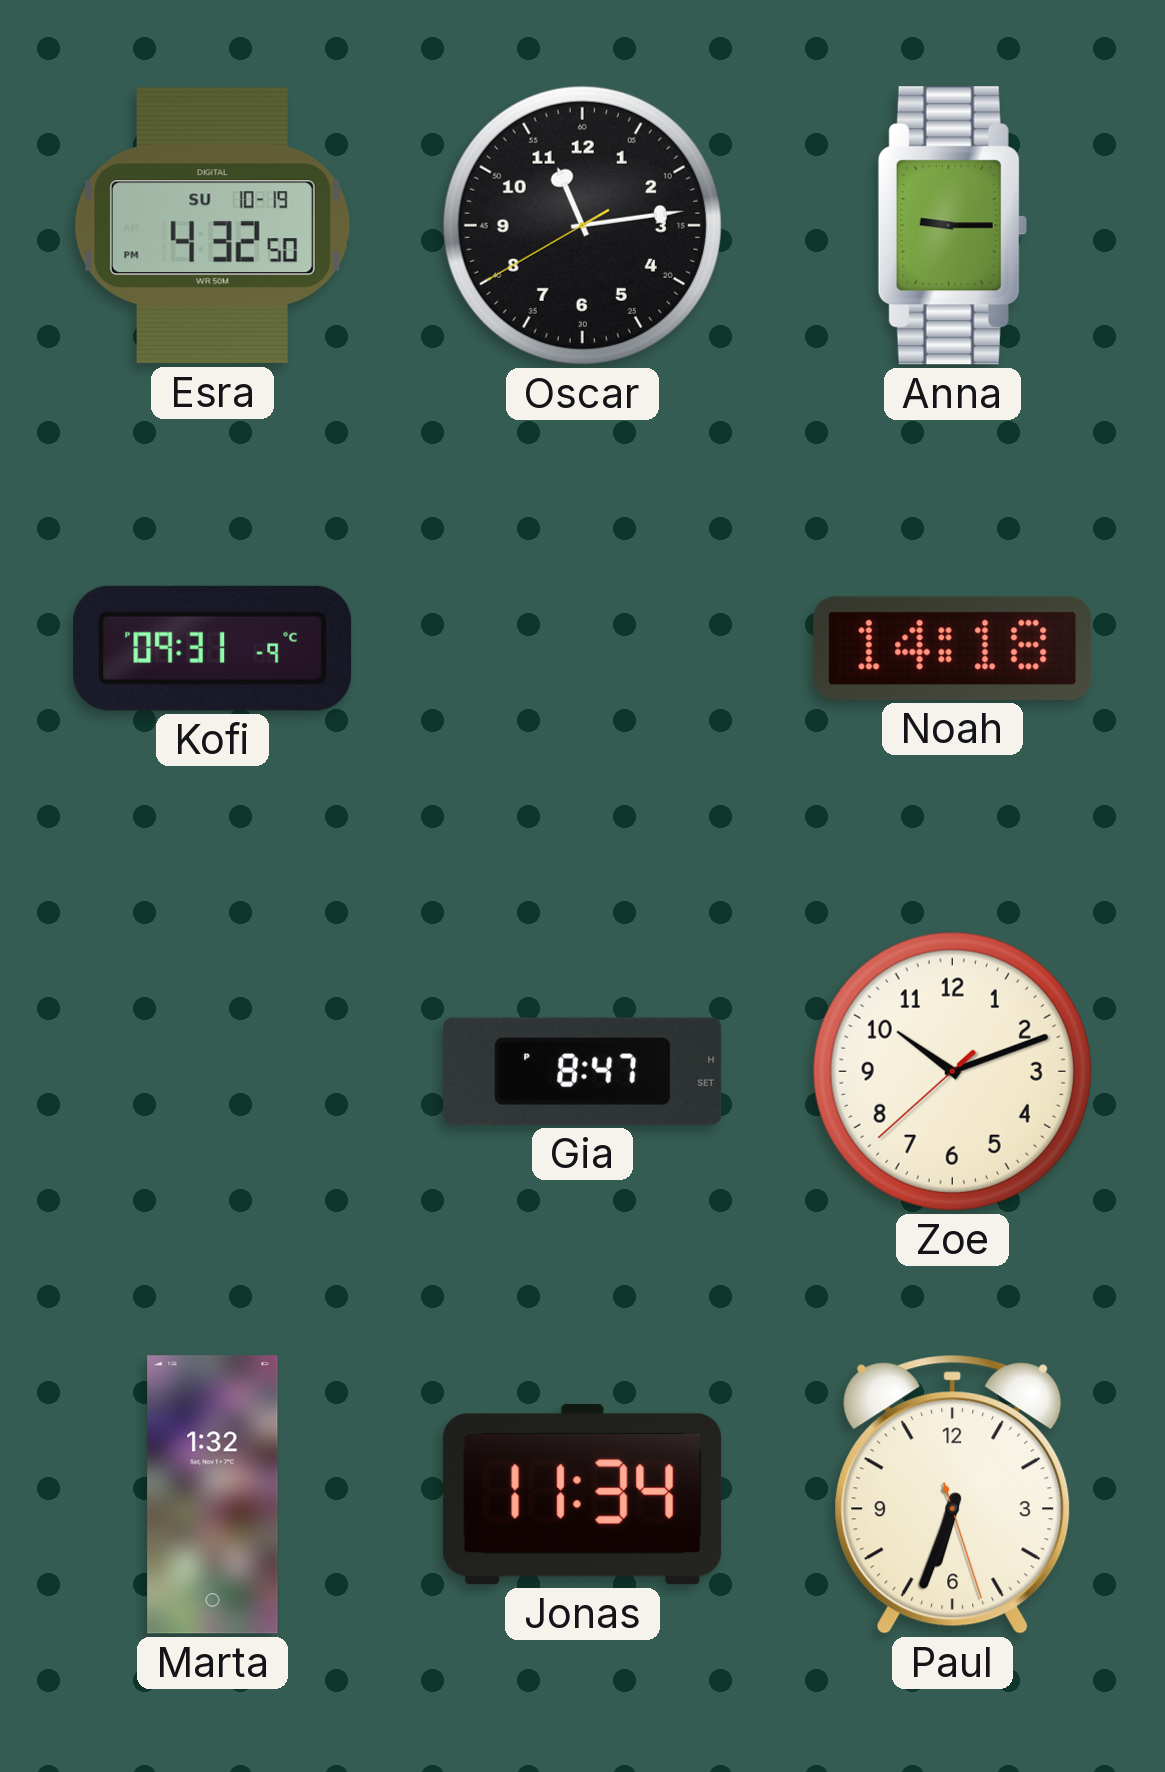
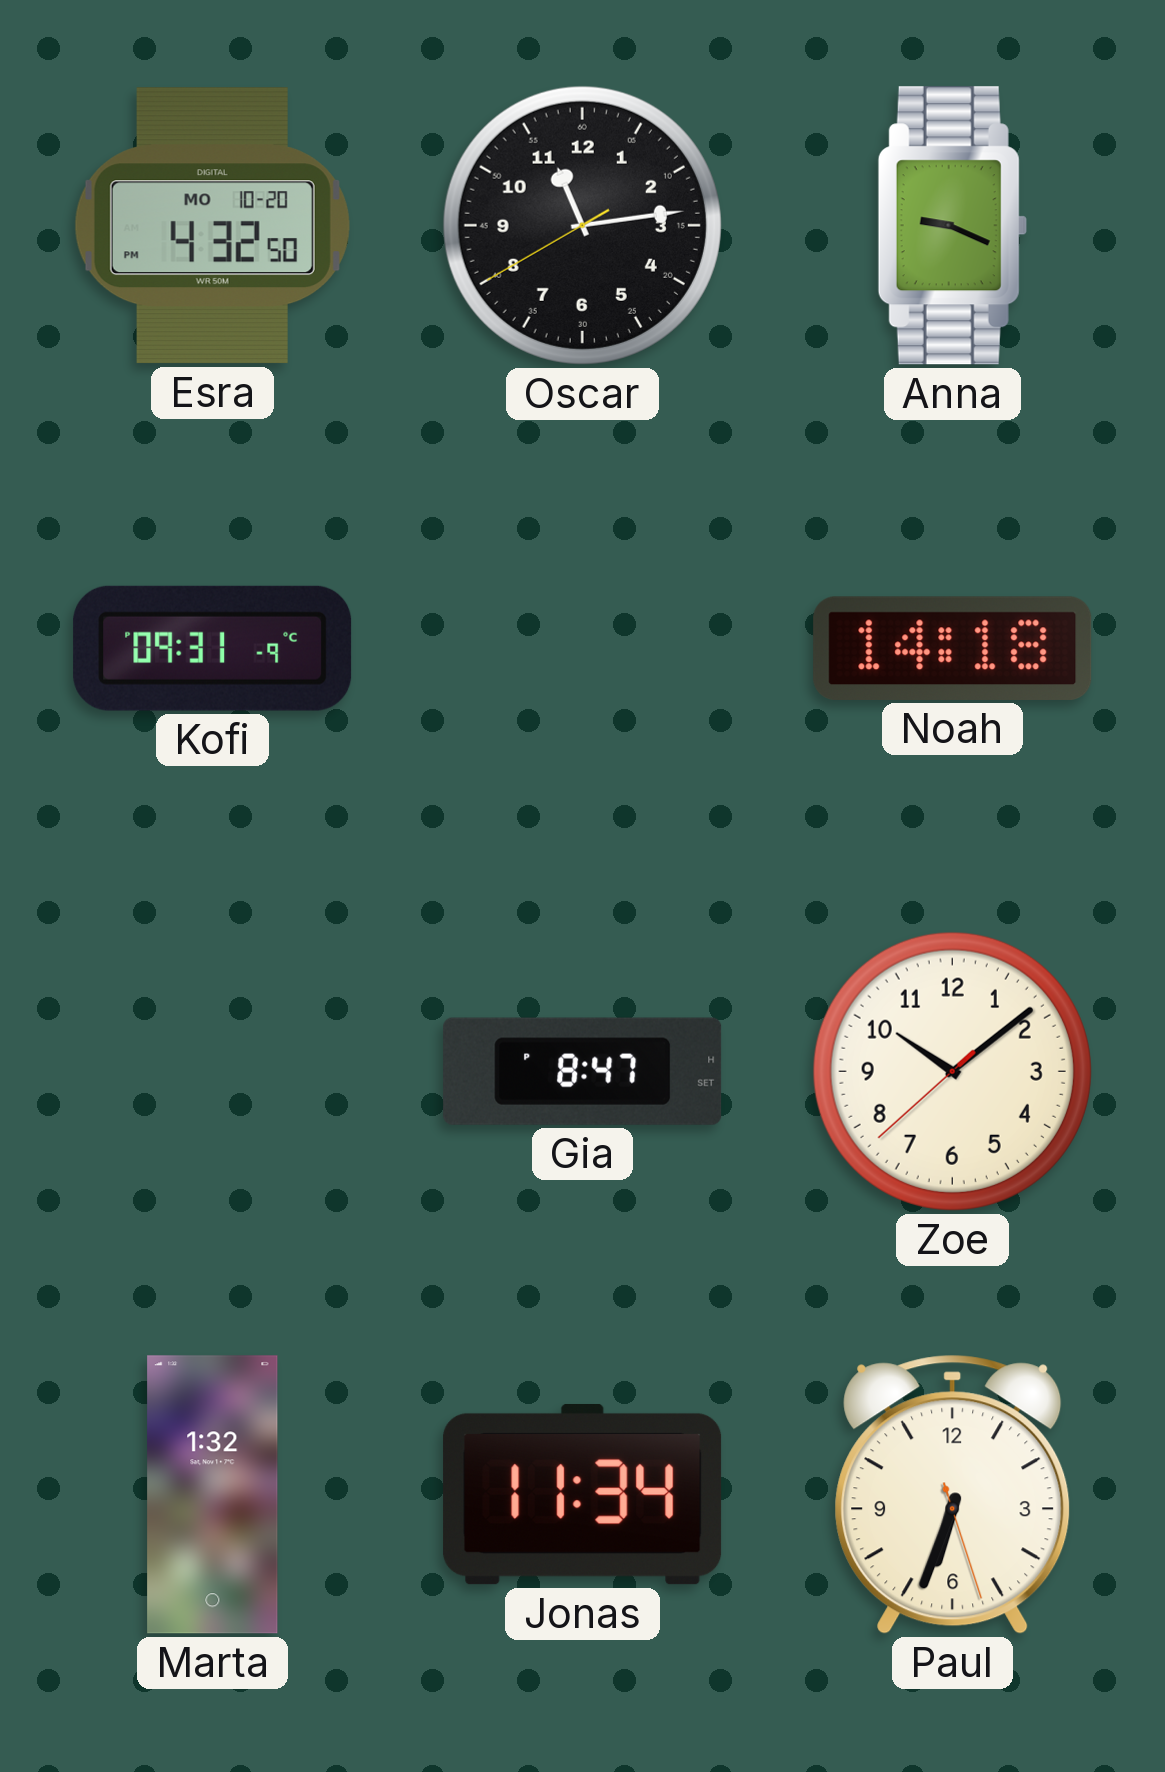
Esra date: SU 10-19 -> MO 10-20
Anna: 9:15 -> 9:19
Zoe: 10:11 -> 10:08
